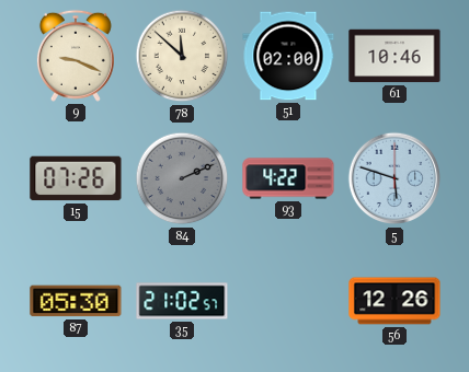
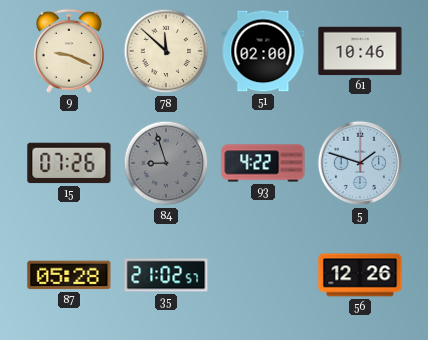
84: 2:11 -> 8:57
5: 5:48 -> 1:48
87: 05:30 -> 05:28
